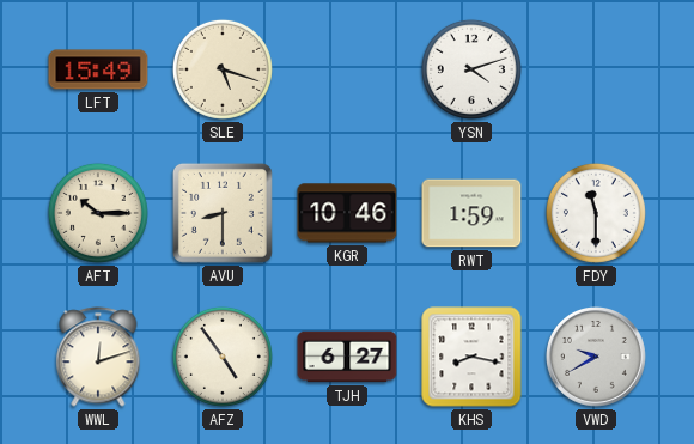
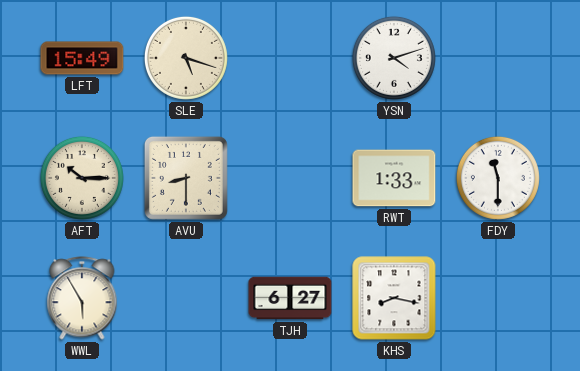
KGR: 10:46 -> none
RWT: 1:59 -> 1:33
WWL: 12:12 -> 5:55
AFZ: 4:54 -> none
VWD: 9:40 -> none
